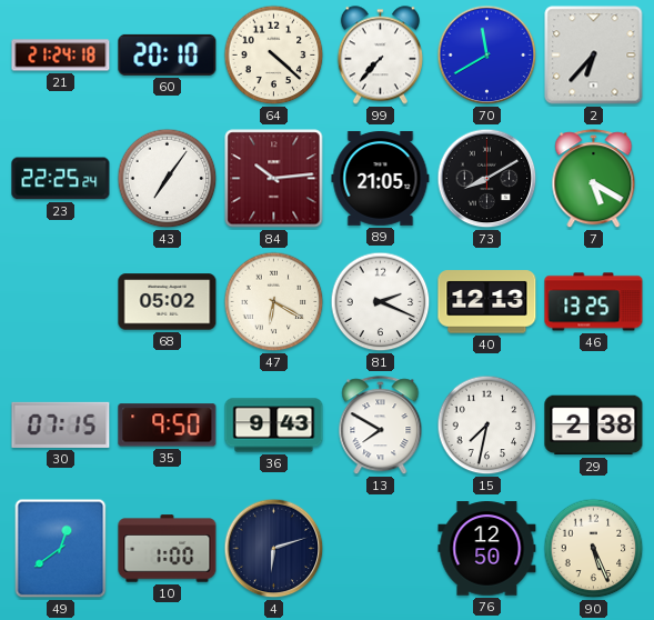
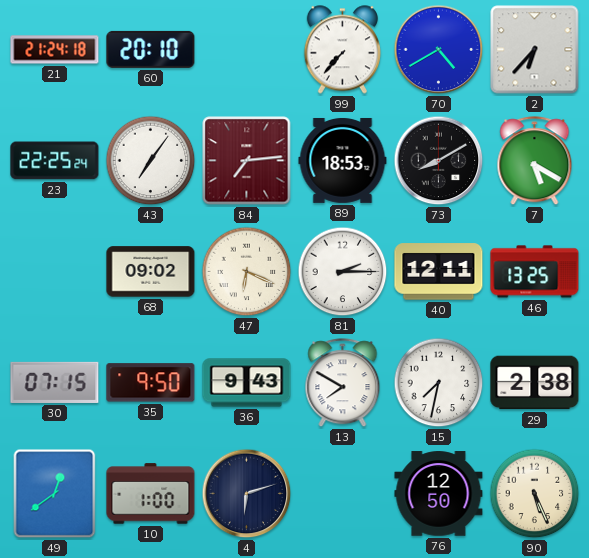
64: 4:22 -> none
70: 11:40 -> 4:40
84: 10:14 -> 7:14
89: 21:05 -> 18:53
68: 05:02 -> 09:02
47: 6:20 -> 6:19
81: 2:19 -> 2:15
40: 12:13 -> 12:11
